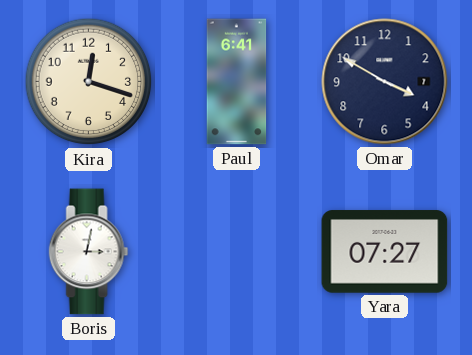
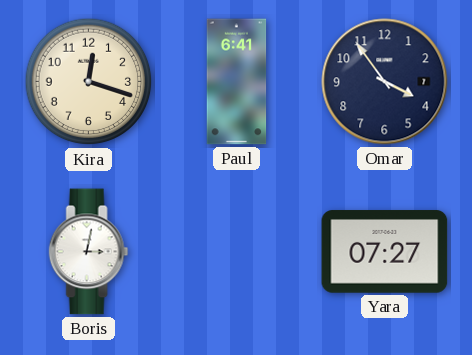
Omar: 3:50 -> 3:54
